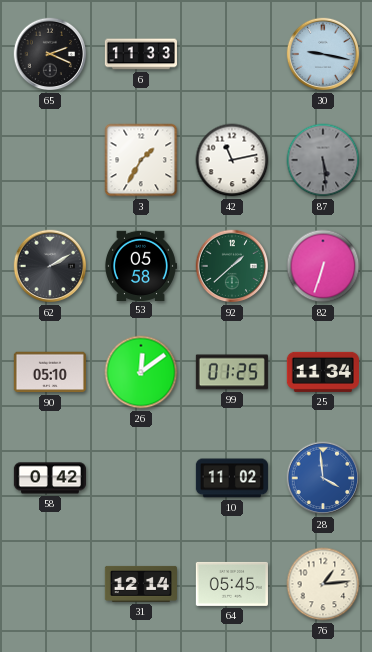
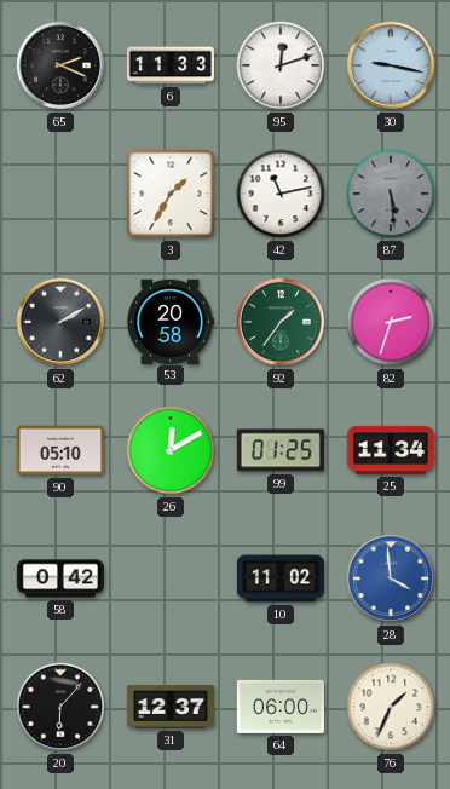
95: none -> 12:12
53: 05:58 -> 20:58
92: 1:38 -> 1:36
82: 6:33 -> 2:33
26: 12:09 -> 12:10
20: none -> 6:07
31: 12:14 -> 12:37
64: 05:45 -> 06:00
76: 1:14 -> 1:34
